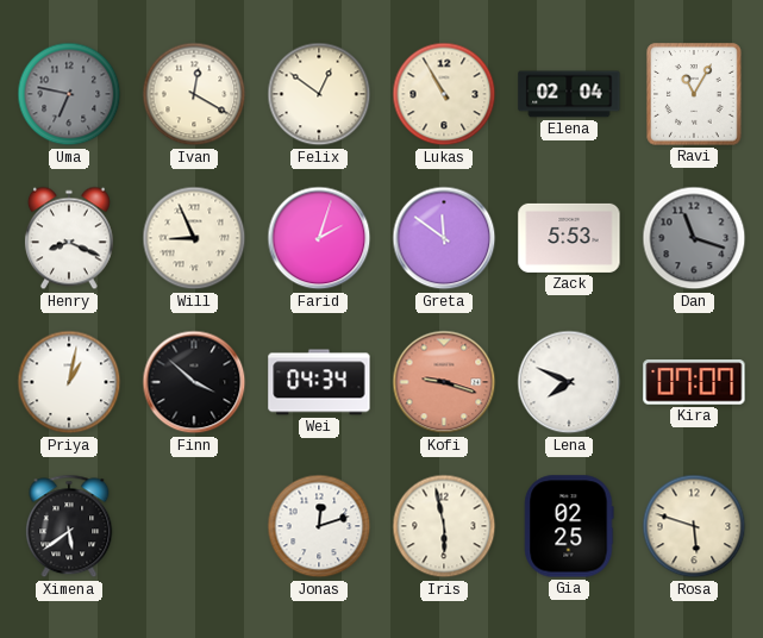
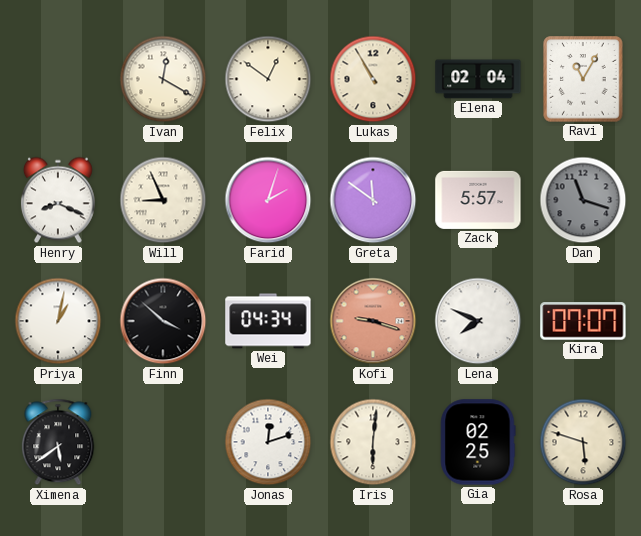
Uma: 6:47 -> none
Zack: 5:53 -> 5:57
Iris: 5:58 -> 6:01
